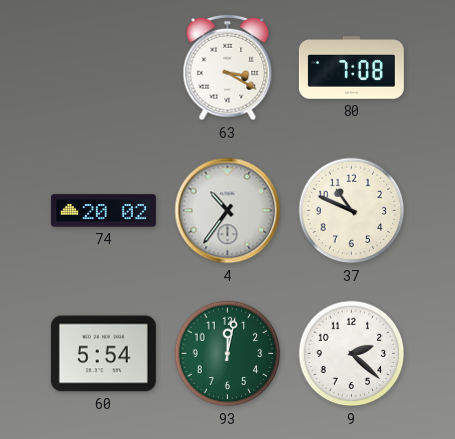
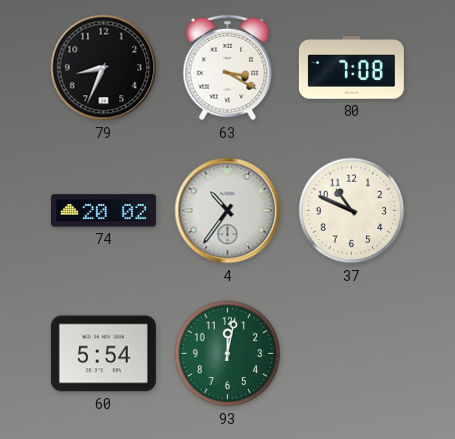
79: none -> 8:34
9: 2:22 -> none
